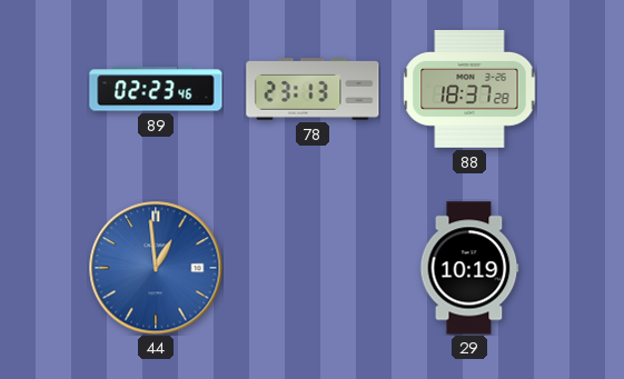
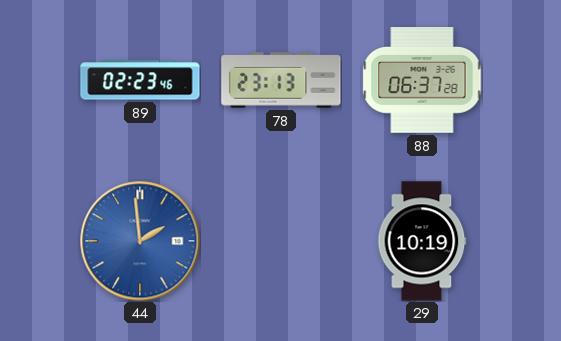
88: 18:37 -> 06:37
44: 12:59 -> 1:59
